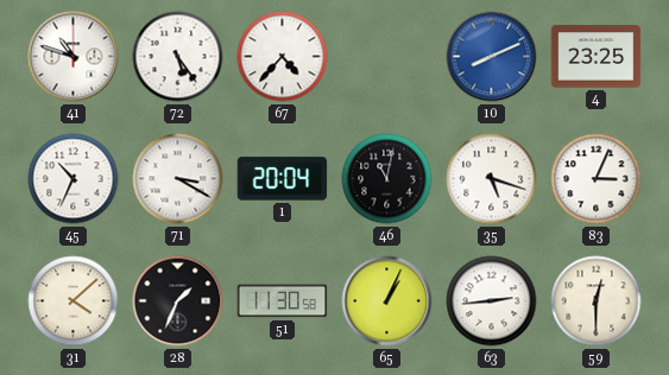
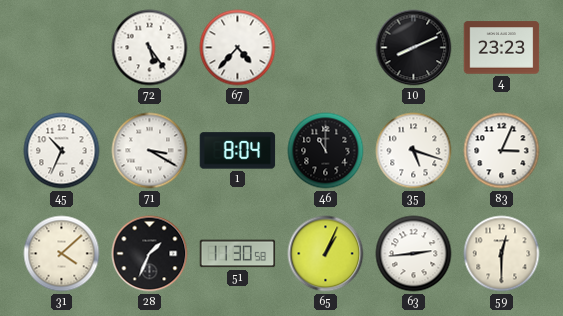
41: 10:48 -> none
10 dial: blue -> black
4: 23:25 -> 23:23
1: 20:04 -> 8:04
46: 11:02 -> 11:00
